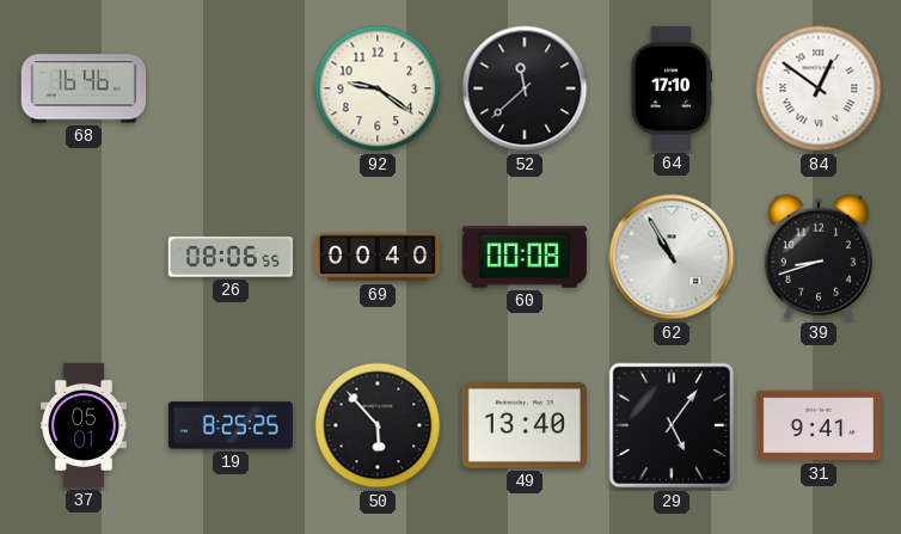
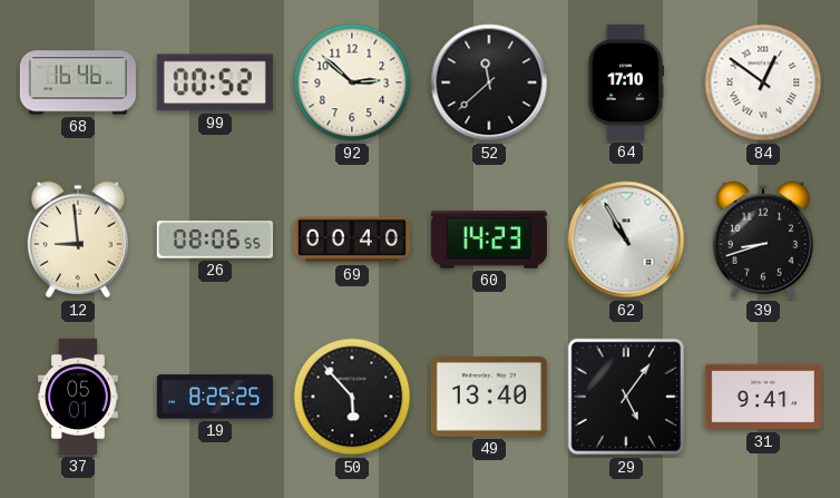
99: none -> 00:52
92: 9:21 -> 2:52
12: none -> 8:59
60: 00:08 -> 14:23
